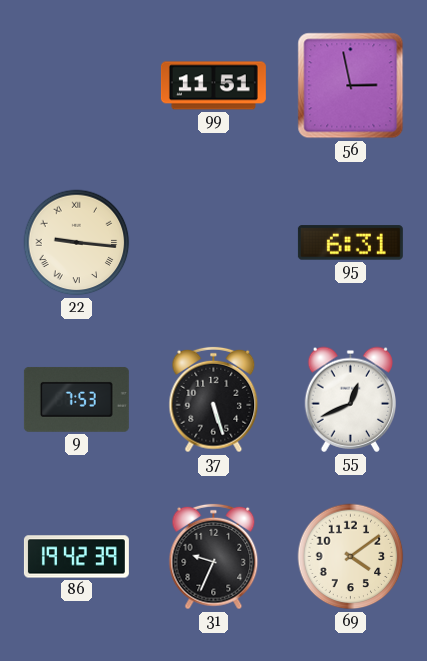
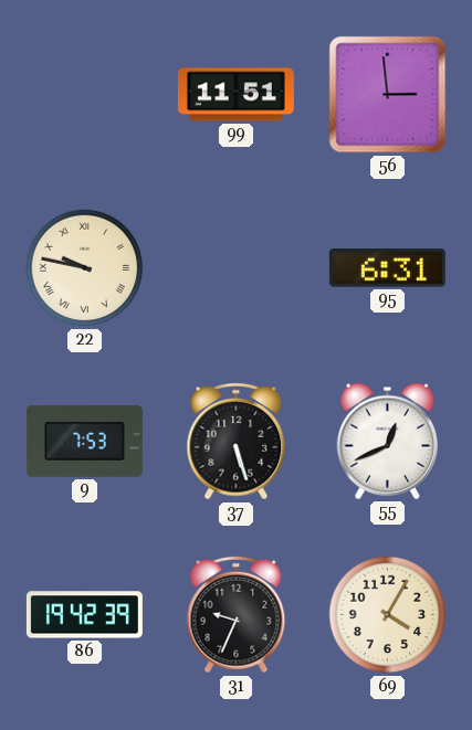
56: 2:58 -> 2:59
22: 9:16 -> 9:47
69: 4:09 -> 4:05
